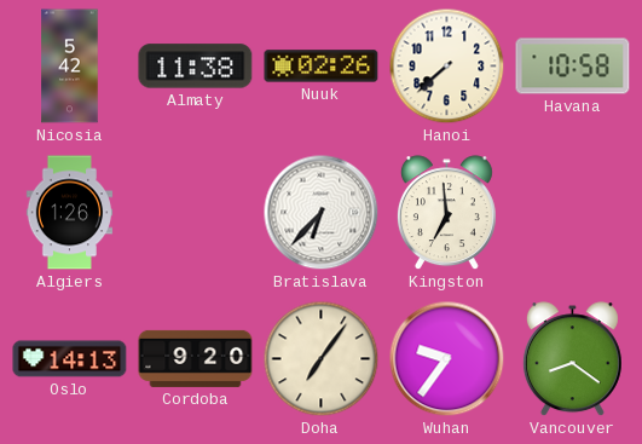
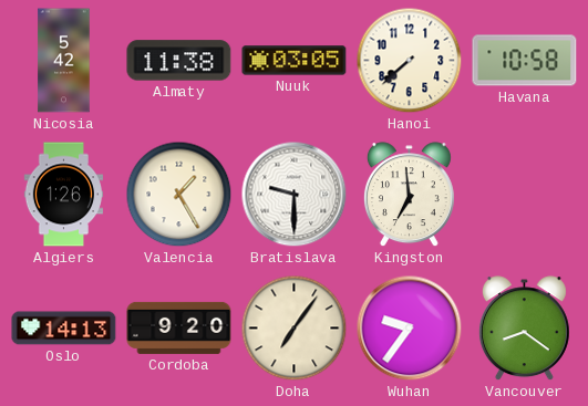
Nuuk: 02:26 -> 03:05
Valencia: none -> 1:25
Bratislava: 6:37 -> 9:30
